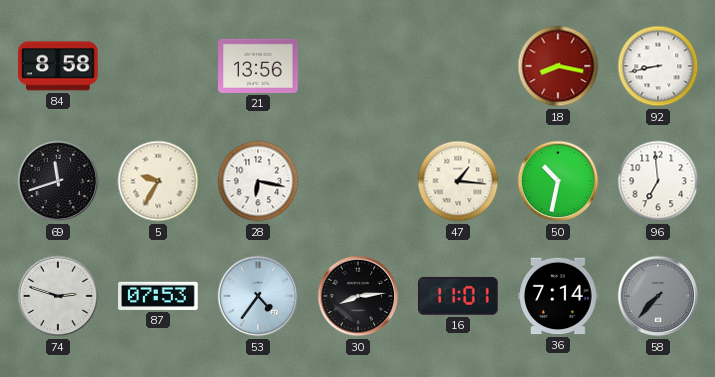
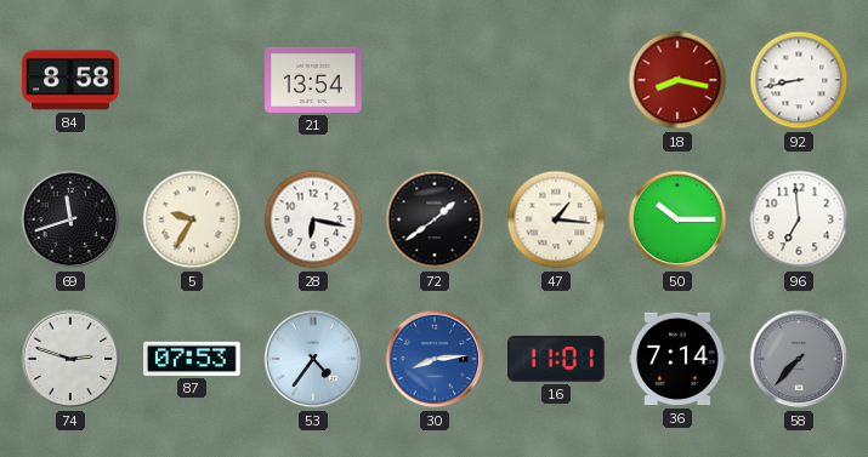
21: 13:56 -> 13:54
72: none -> 1:39
50: 10:32 -> 10:15
30 dial: black -> blue
